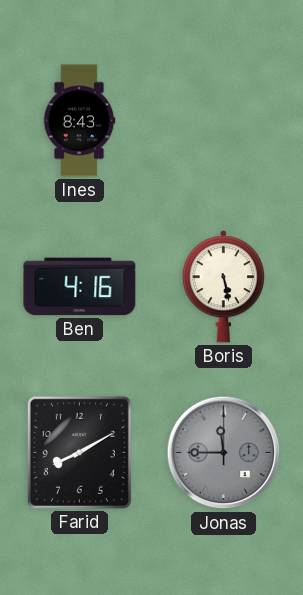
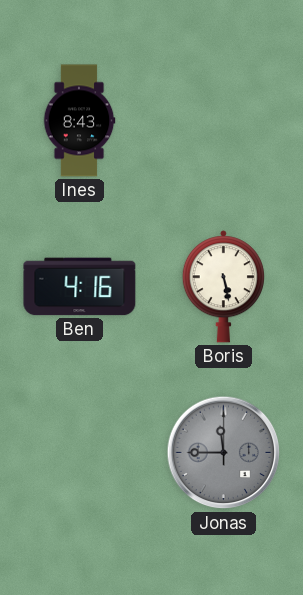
Farid: 8:10 -> none
